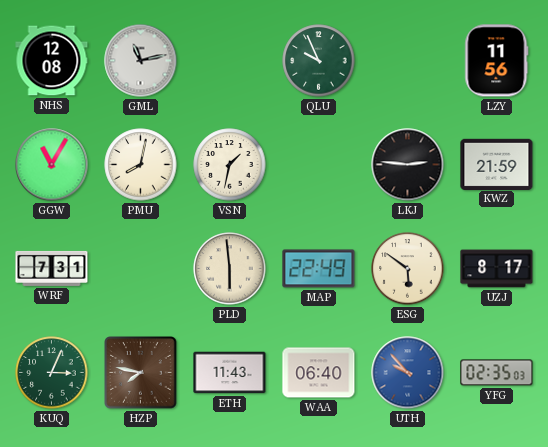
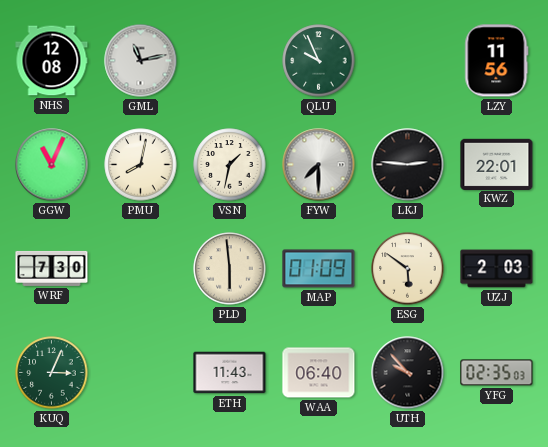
GGW: 11:05 -> 11:04
FYW: none -> 7:30
KWZ: 21:59 -> 22:01
WRF: 7:31 -> 7:30
MAP: 22:49 -> 01:09
UZJ: 8:17 -> 2:03
HZP: 7:47 -> none
UTH dial: blue -> black
